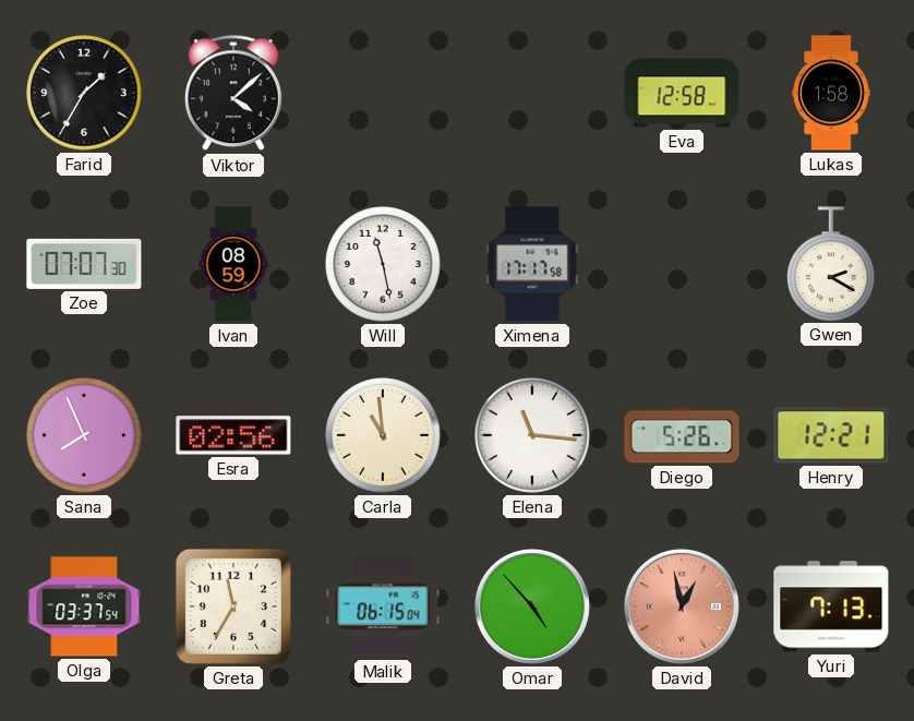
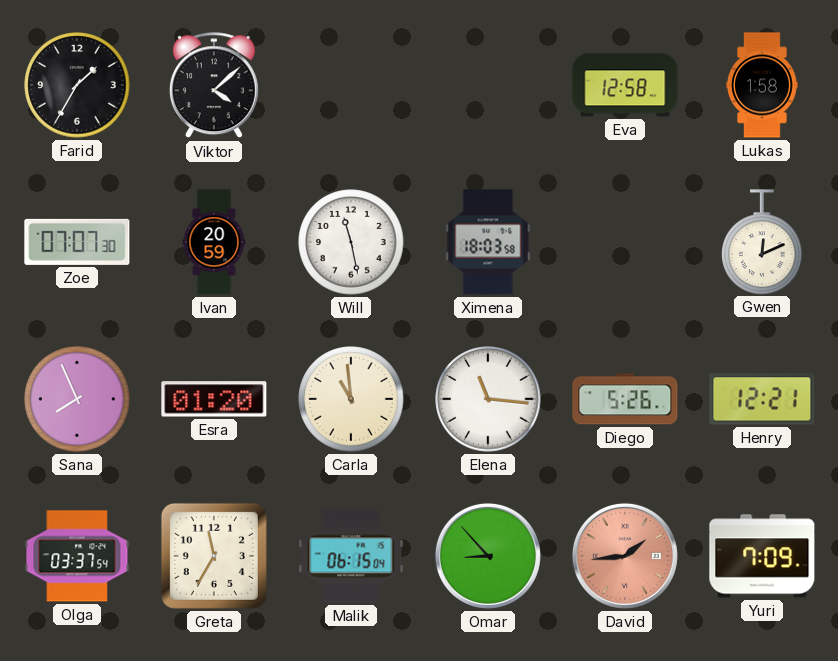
Ivan: 08:59 -> 20:59
Ximena: 17:17 -> 18:03
Gwen: 2:20 -> 12:11
Esra: 02:56 -> 01:20
Omar: 4:53 -> 8:53
David: 12:58 -> 1:44
Yuri: 7:13 -> 7:09
